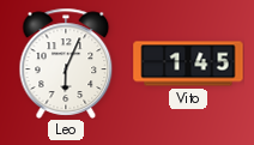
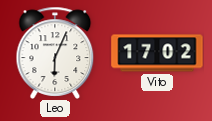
Vito: 1:45 -> 17:02
